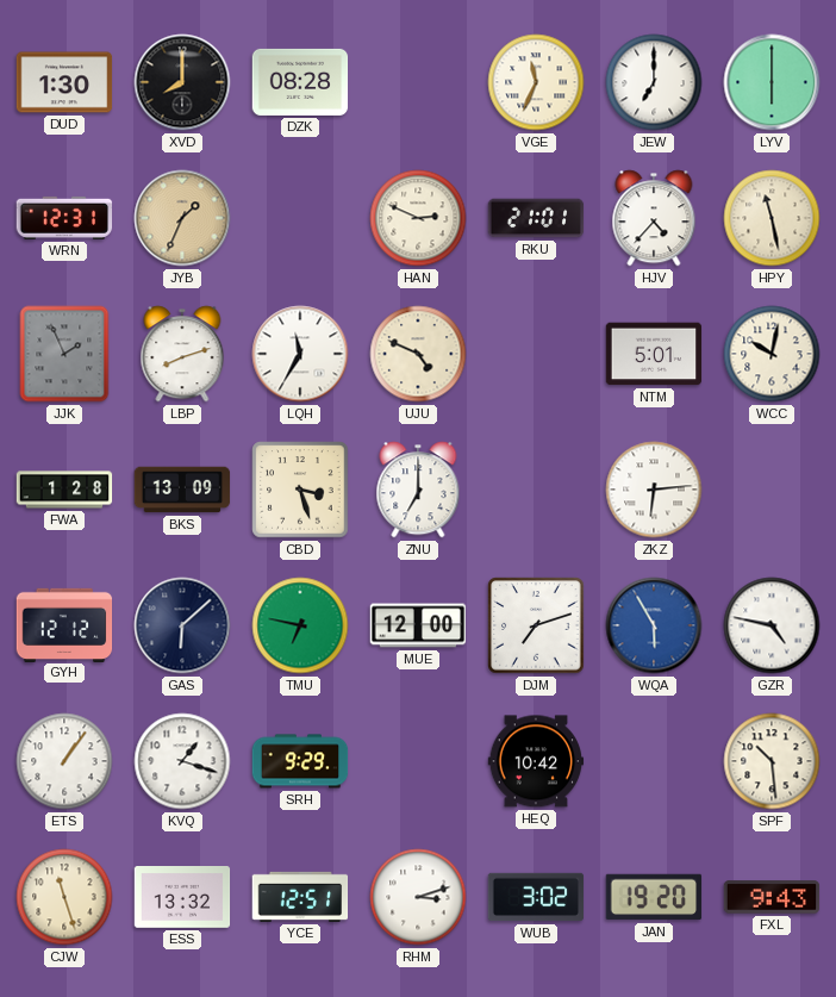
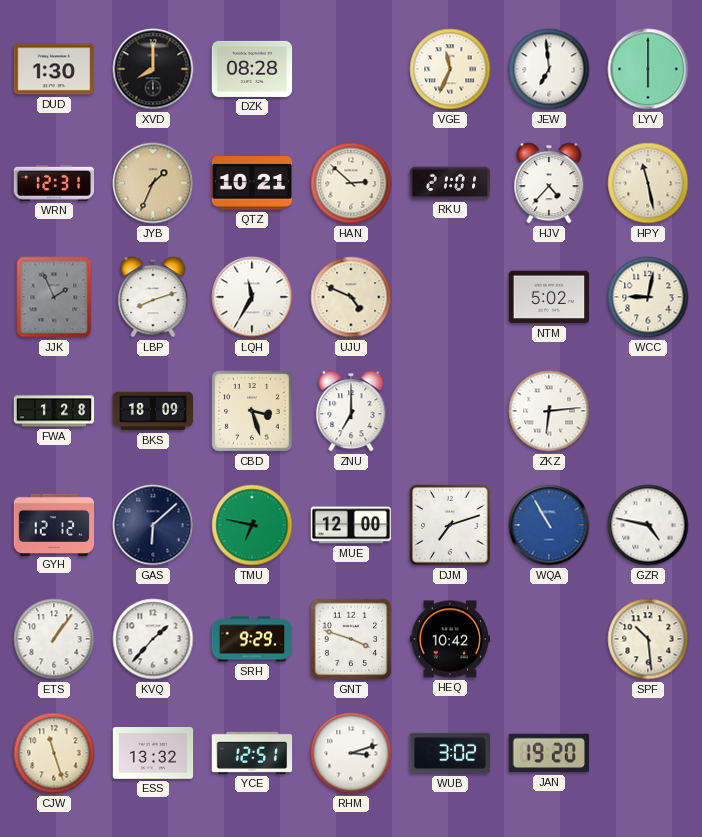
JEW: 7:00 -> 6:59
QTZ: none -> 10:21
HAN: 2:49 -> 2:52
NTM: 5:01 -> 5:02
WCC: 10:02 -> 9:02
BKS: 13:09 -> 18:09
WQA: 5:55 -> 10:55
KVQ: 1:18 -> 1:37
GNT: none -> 3:48
FXL: 9:43 -> none
